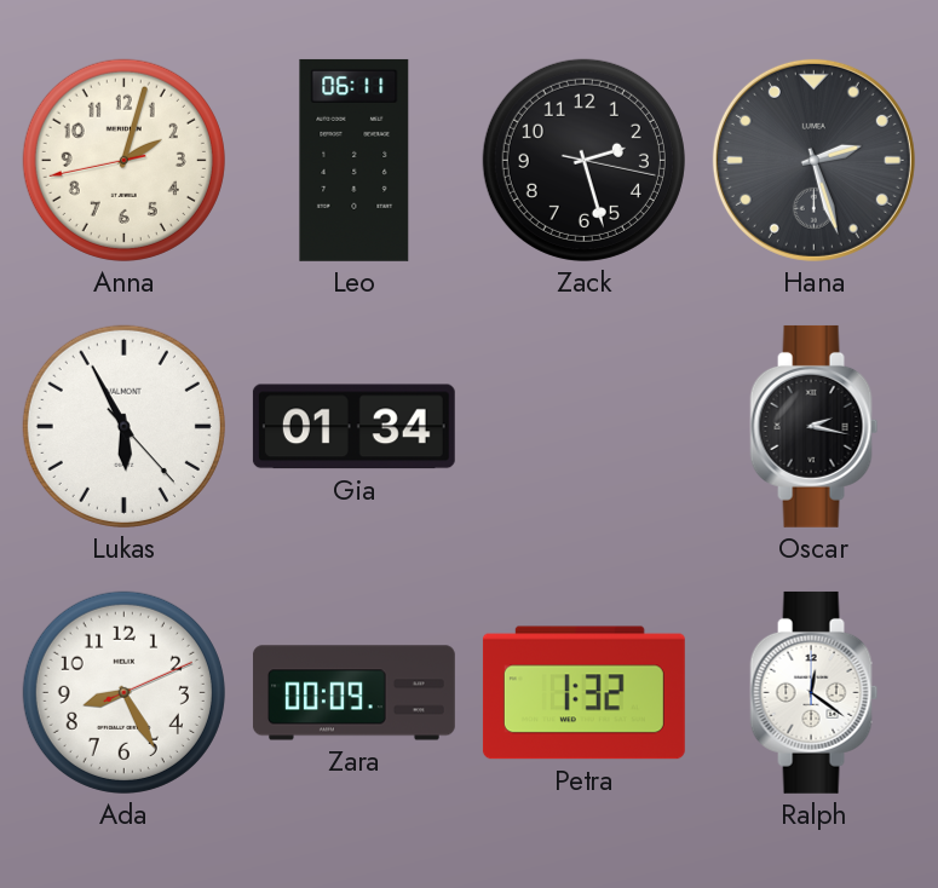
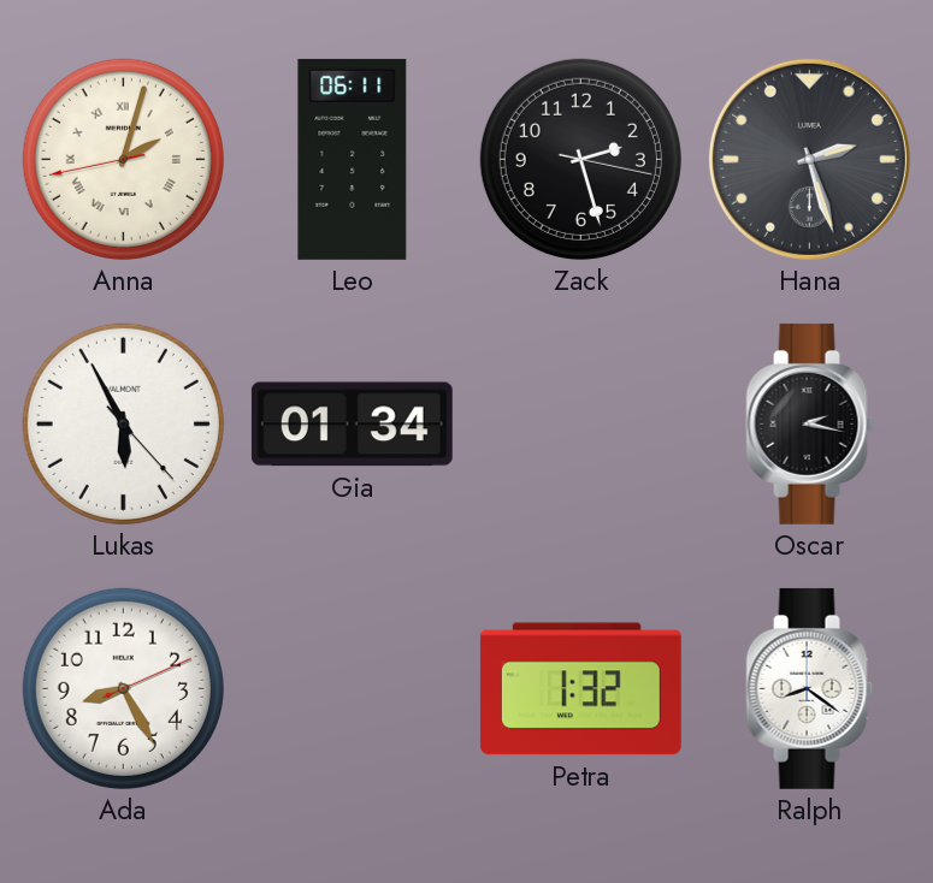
Anna numerals: Arabic -> Roman
Zara: 00:09 -> none
Ralph: 12:21 -> 8:21
